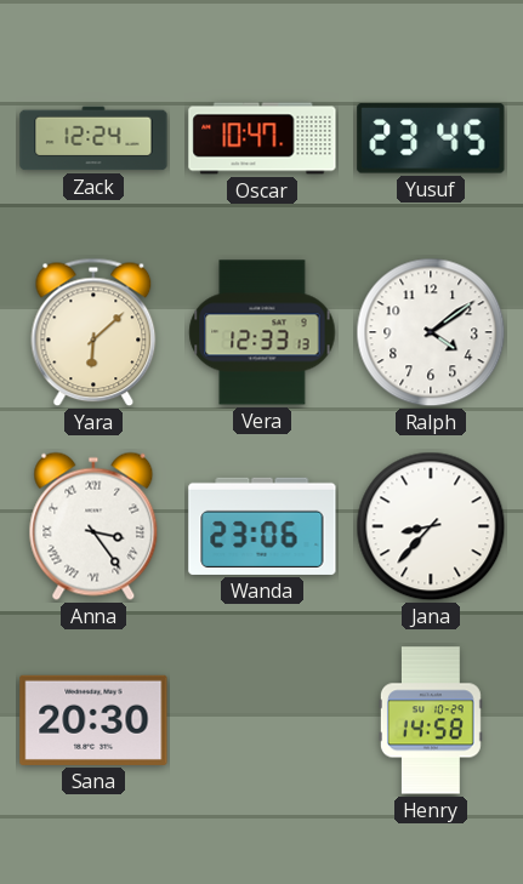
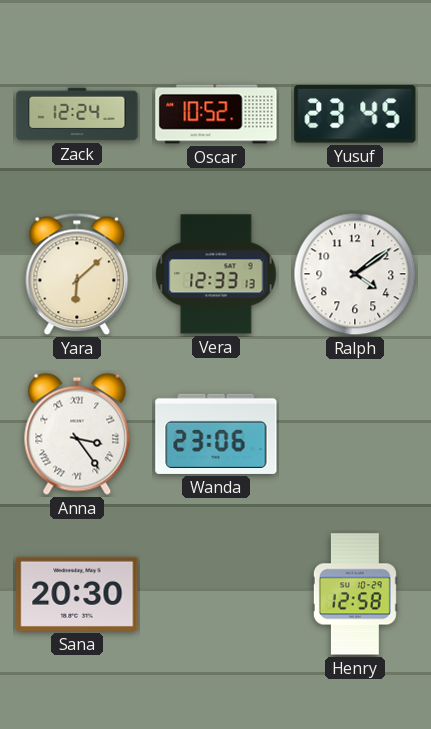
Oscar: 10:47 -> 10:52
Jana: 8:37 -> none
Henry: 14:58 -> 12:58
